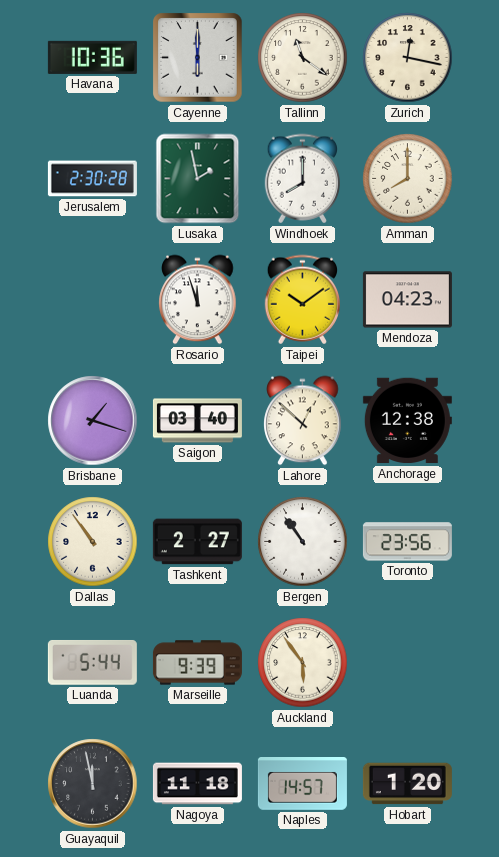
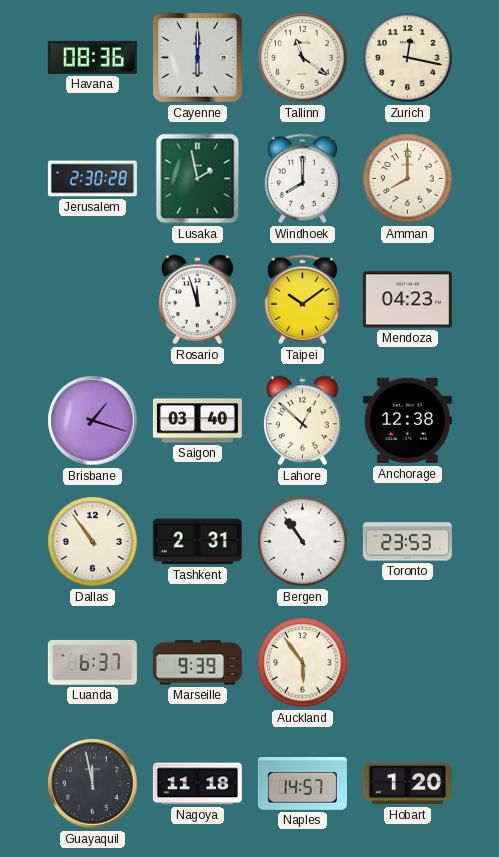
Havana: 10:36 -> 08:36
Tashkent: 2:27 -> 2:31
Toronto: 23:56 -> 23:53
Luanda: 5:44 -> 6:37
